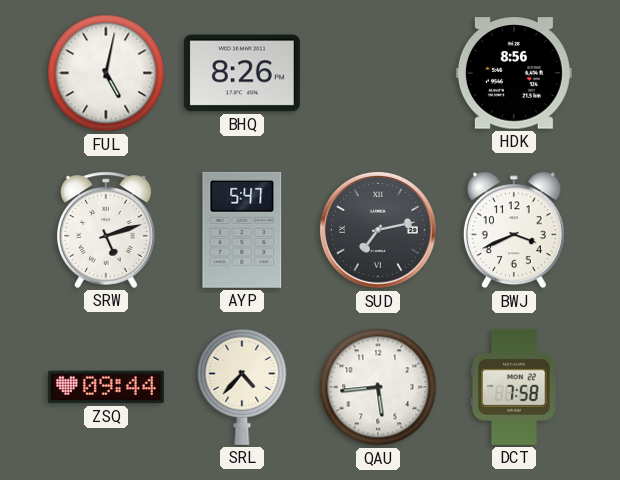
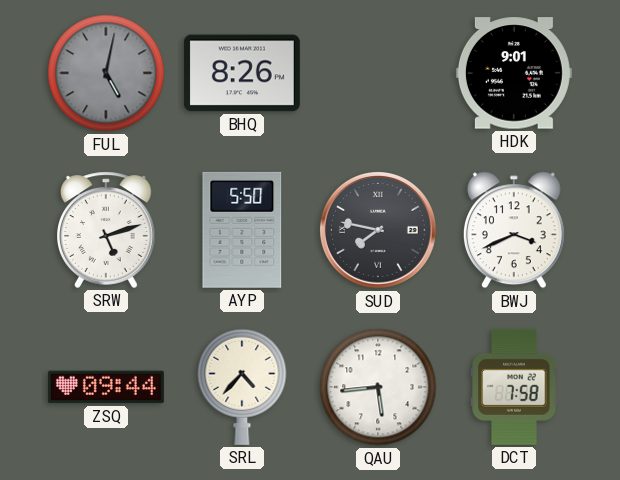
FUL dial: white -> grey
HDK: 8:56 -> 9:01
AYP: 5:47 -> 5:50
SUD: 7:13 -> 7:47
